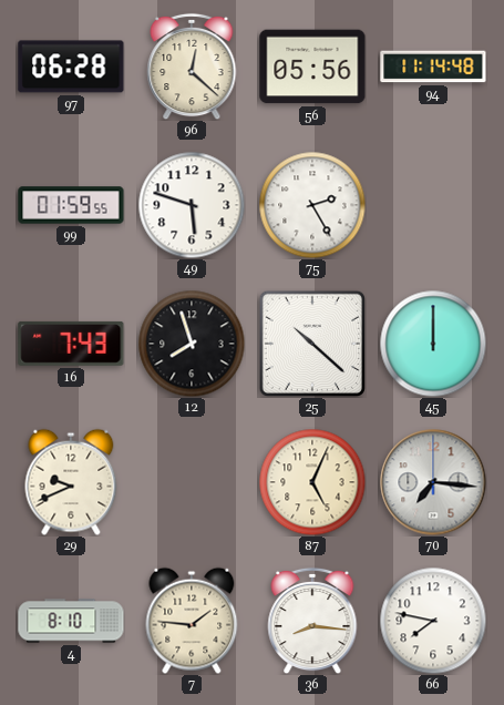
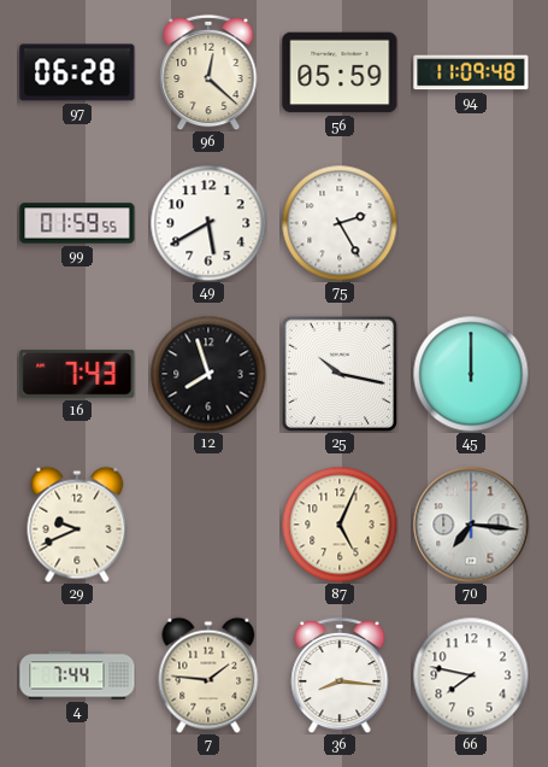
56: 05:56 -> 05:59
94: 11:14 -> 11:09
49: 5:48 -> 5:40
25: 10:22 -> 10:17
4: 8:10 -> 7:44
